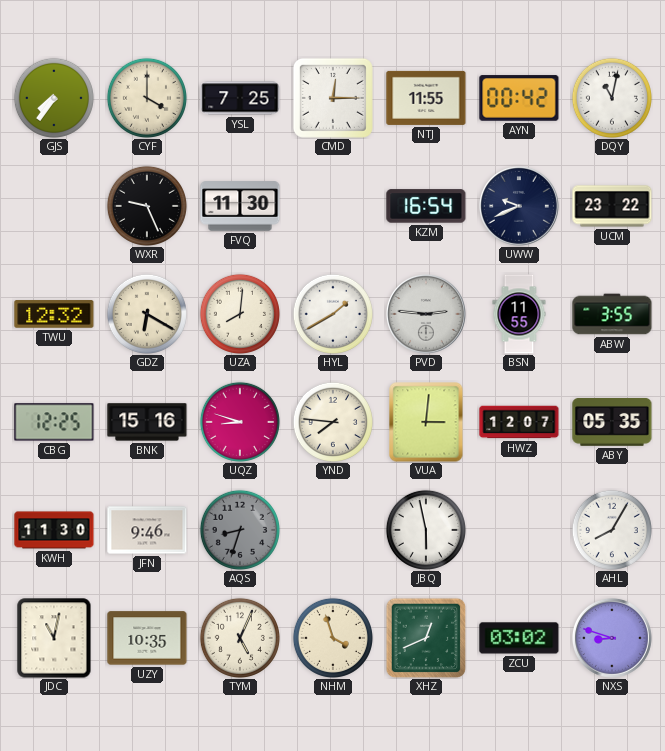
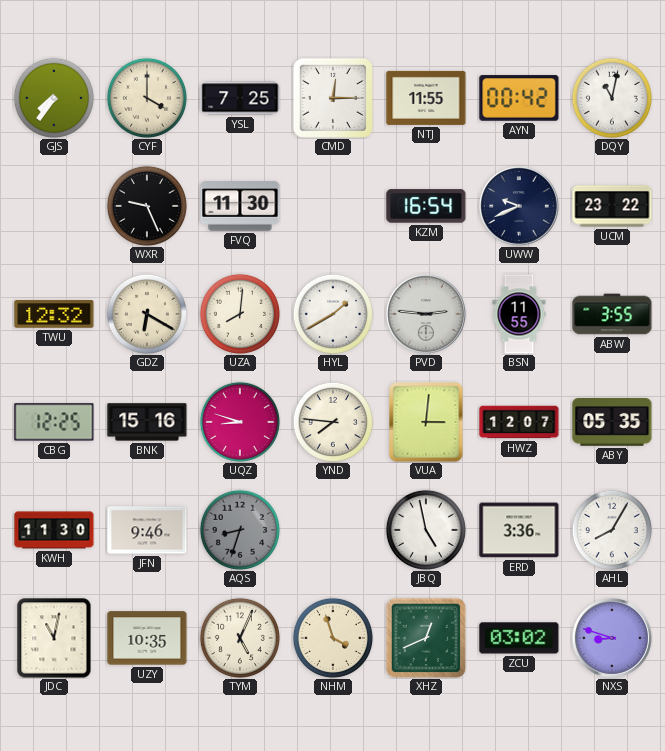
JBQ: 5:58 -> 4:58
ERD: none -> 3:36
